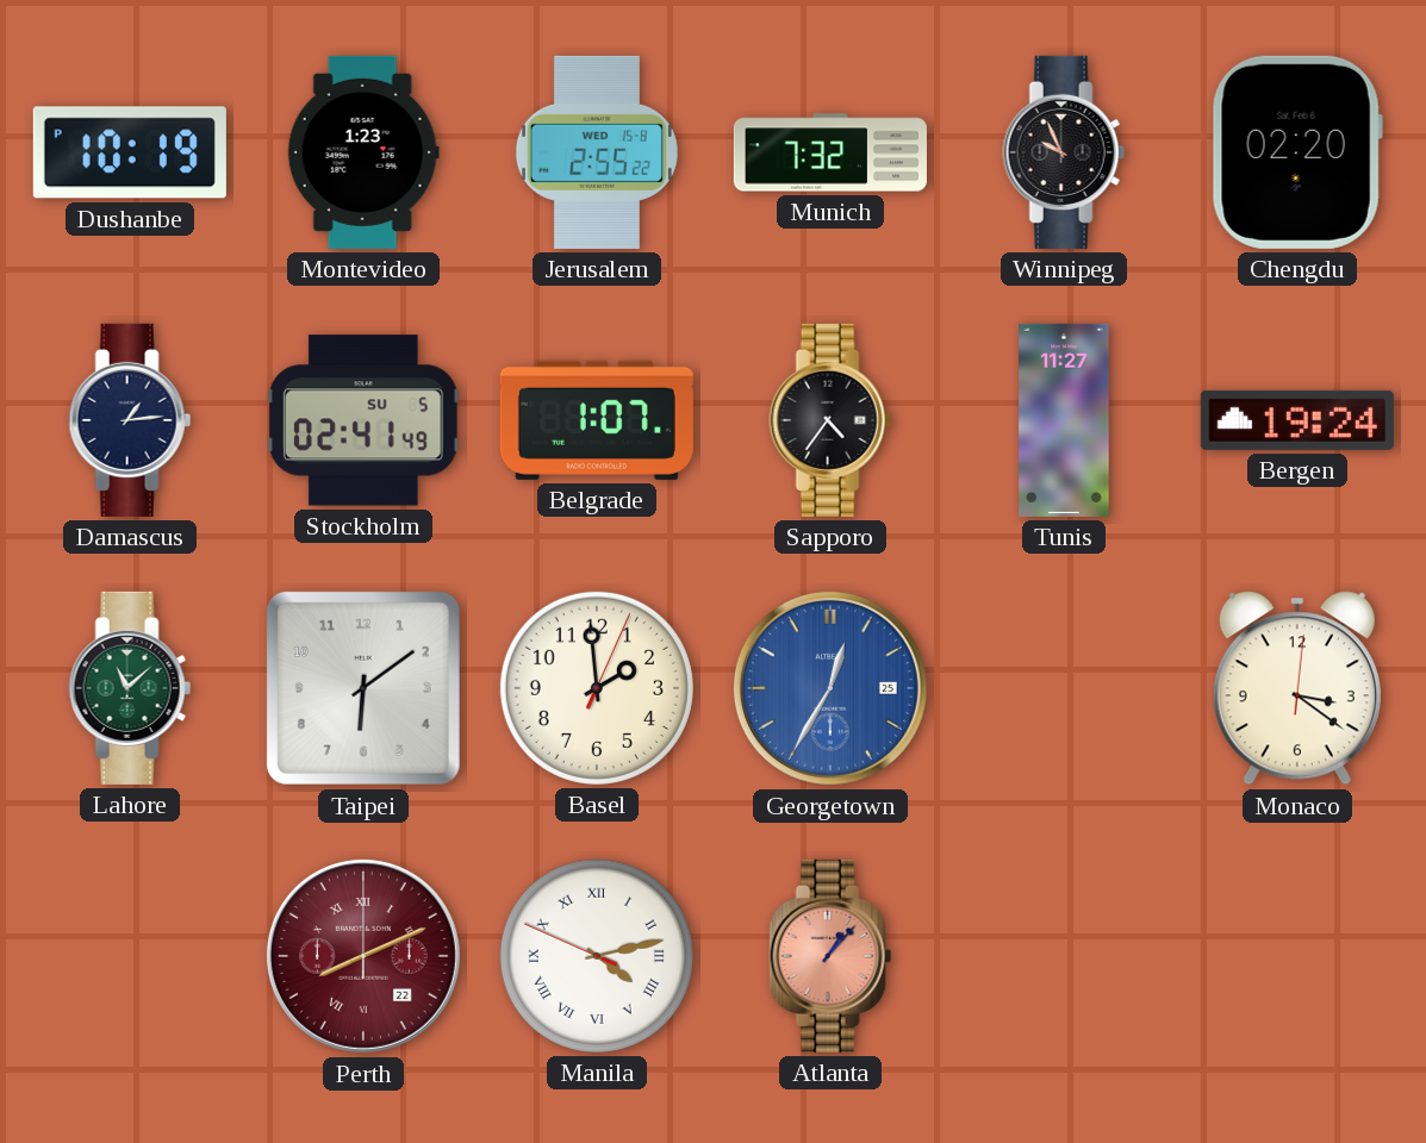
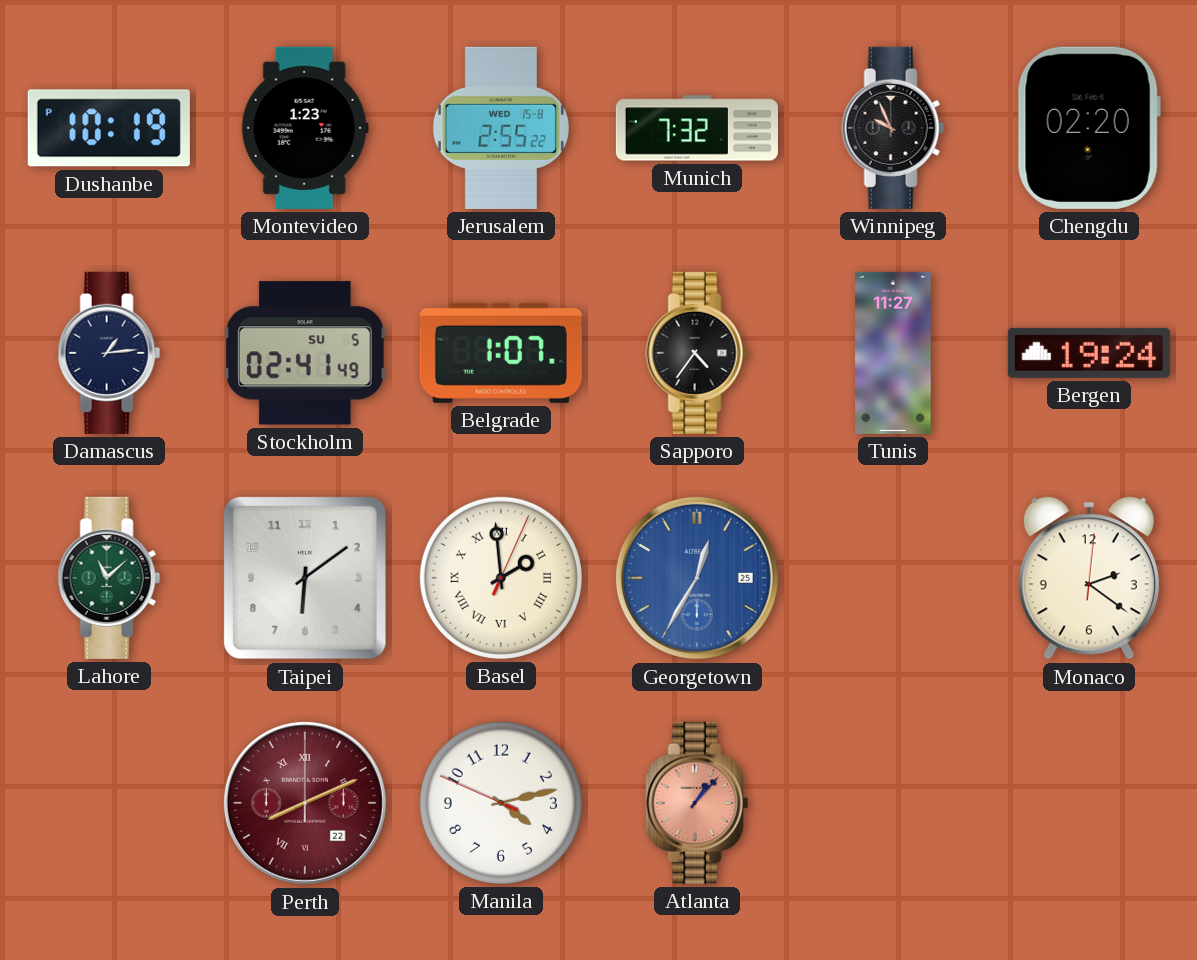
Basel numerals: Arabic -> Roman
Monaco: 3:21 -> 2:21
Manila numerals: Roman -> Arabic
